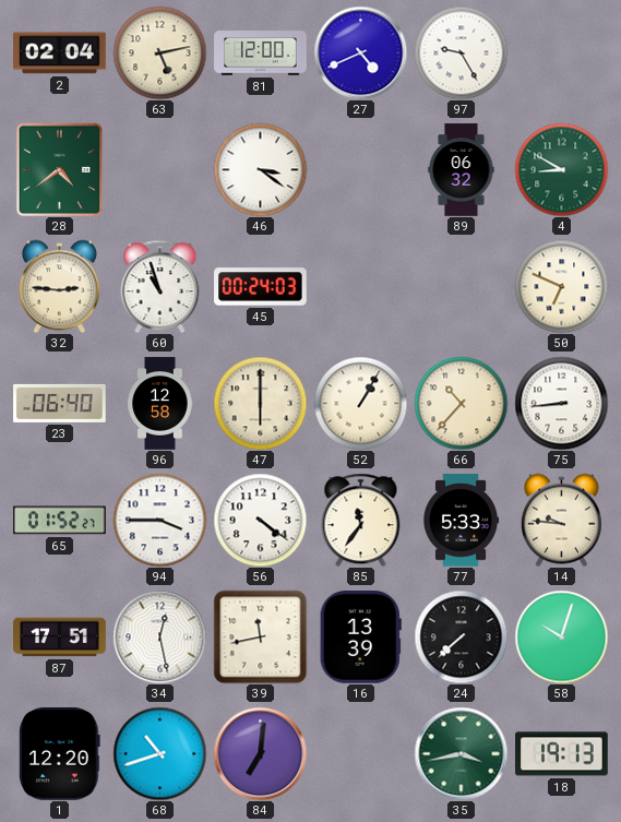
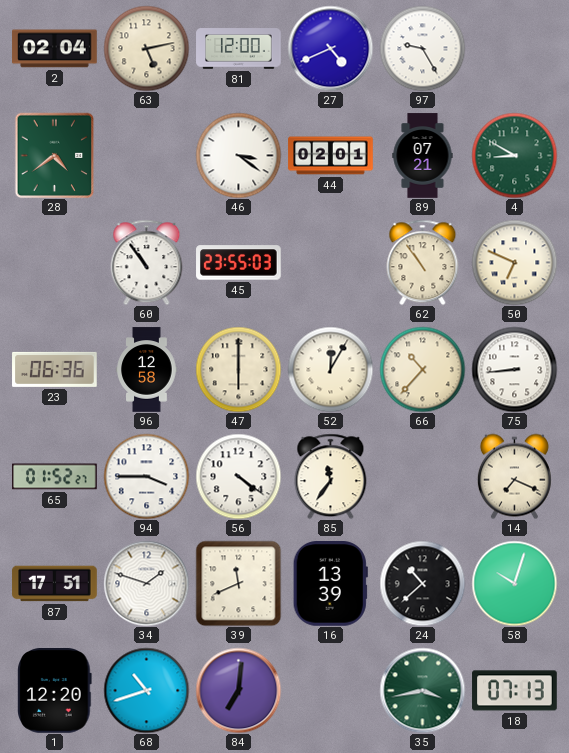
44: none -> 02:01
89: 06:32 -> 07:21
32: 2:46 -> none
60: 10:57 -> 10:54
45: 00:24 -> 23:55
62: none -> 10:54
23: 06:40 -> 06:36
52: 1:05 -> 12:05
77: 5:33 -> none
14: 9:46 -> 7:19
34: 12:28 -> 1:48
39: 11:43 -> 11:41
24: 7:38 -> 10:38
18: 19:13 -> 07:13
